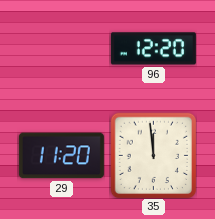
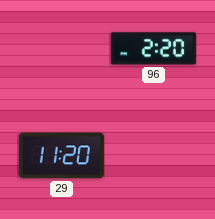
96: 12:20 -> 2:20
35: 11:59 -> none
